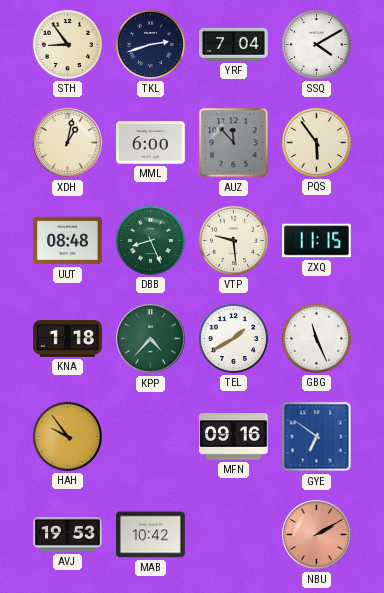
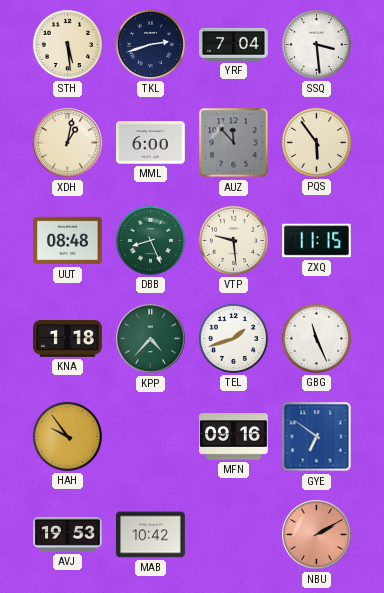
STH: 8:54 -> 5:29
SSQ: 4:10 -> 3:29
TEL: 1:40 -> 1:42
